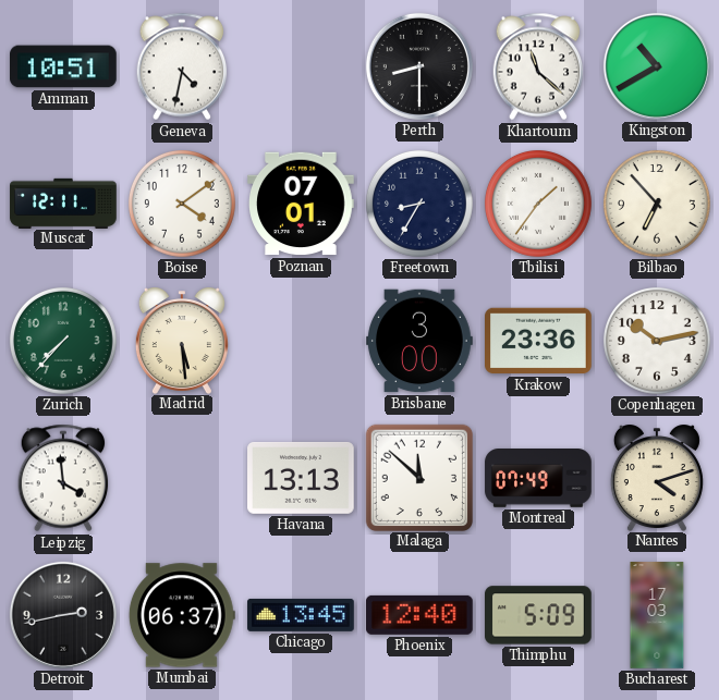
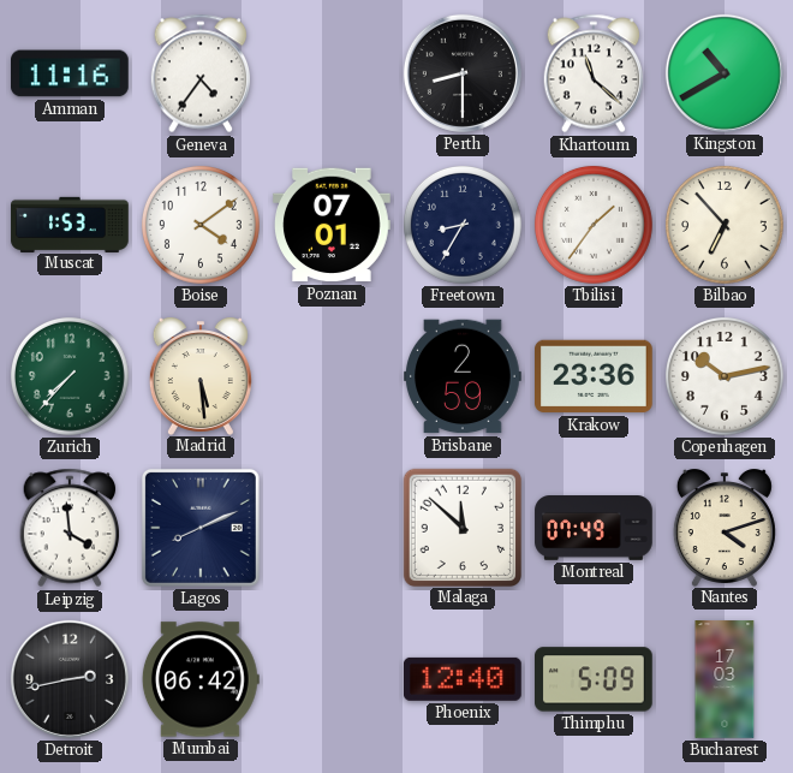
Amman: 10:51 -> 11:16
Geneva: 4:32 -> 4:36
Muscat: 12:11 -> 1:53
Brisbane: 3:00 -> 2:59
Lagos: none -> 8:11
Havana: 13:13 -> none
Mumbai: 06:37 -> 06:42
Chicago: 13:45 -> none
